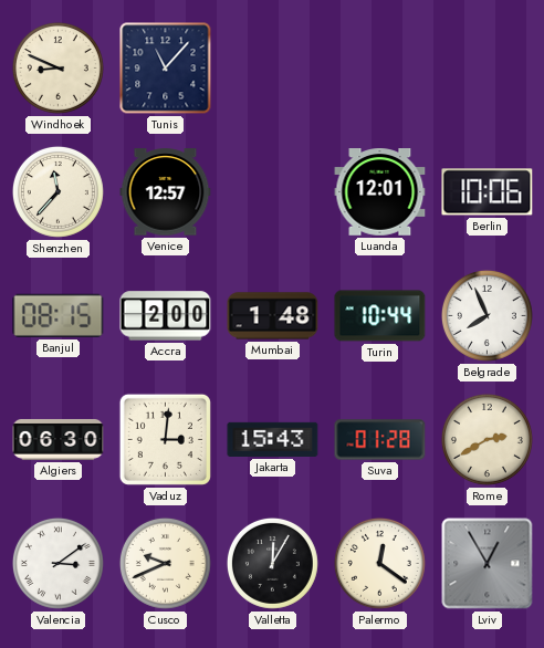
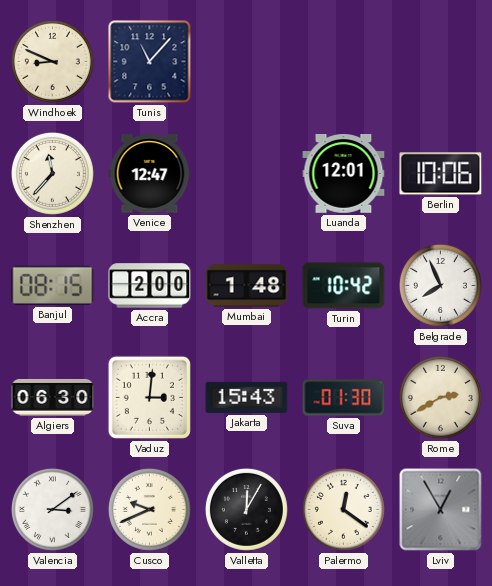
Venice: 12:57 -> 12:47
Turin: 10:44 -> 10:42
Suva: 01:28 -> 01:30
